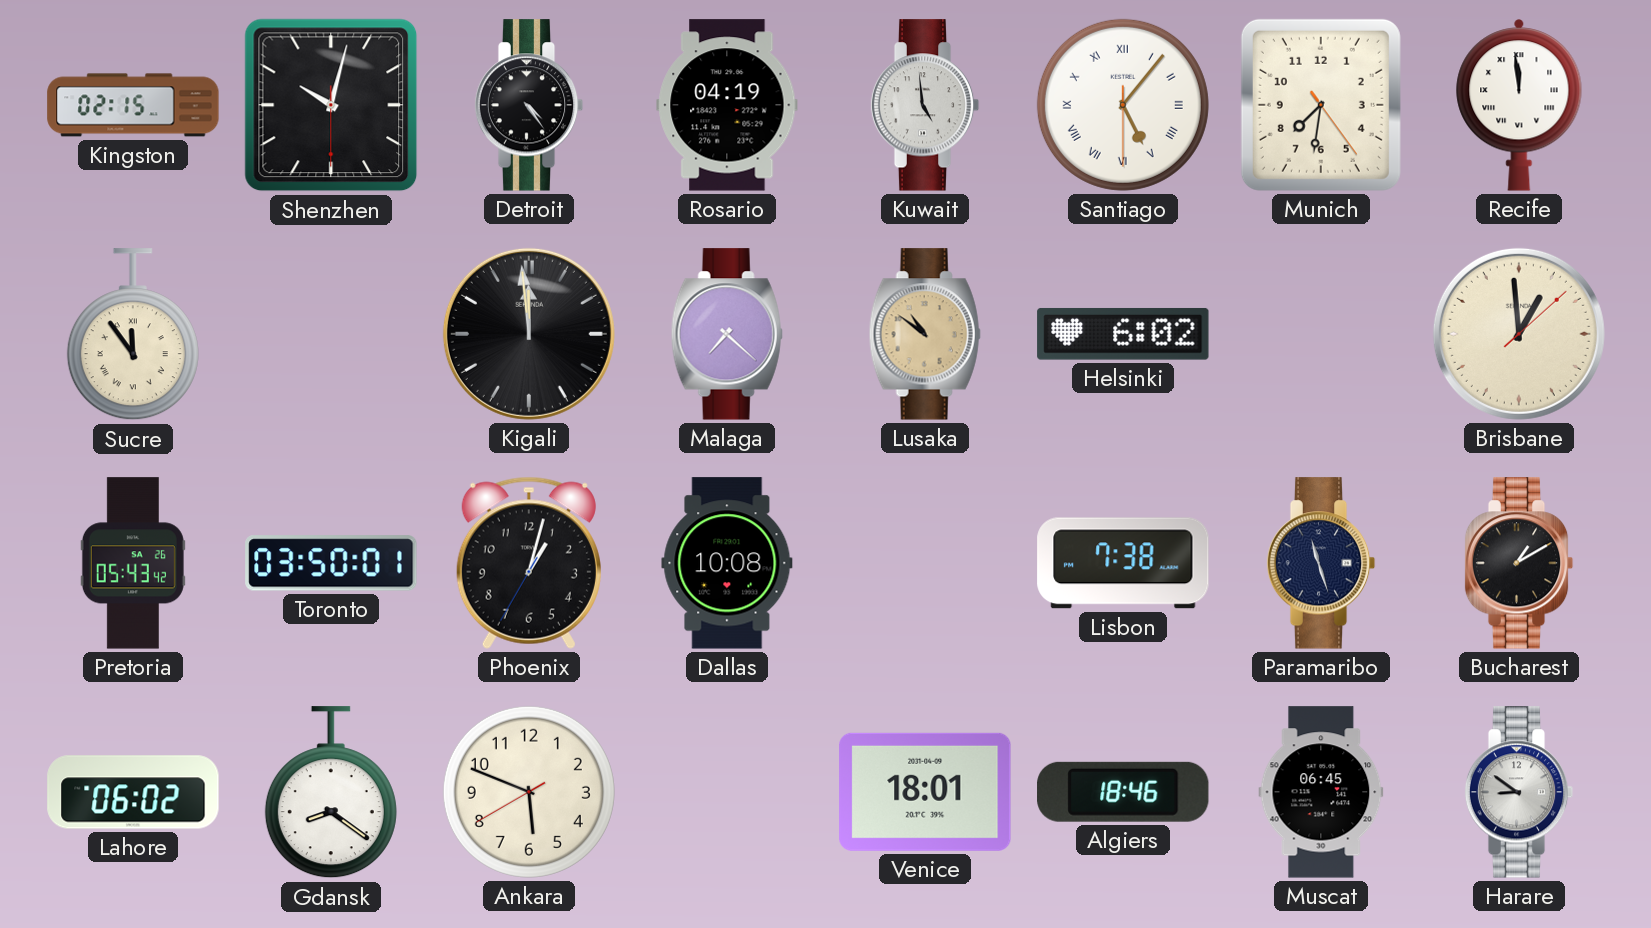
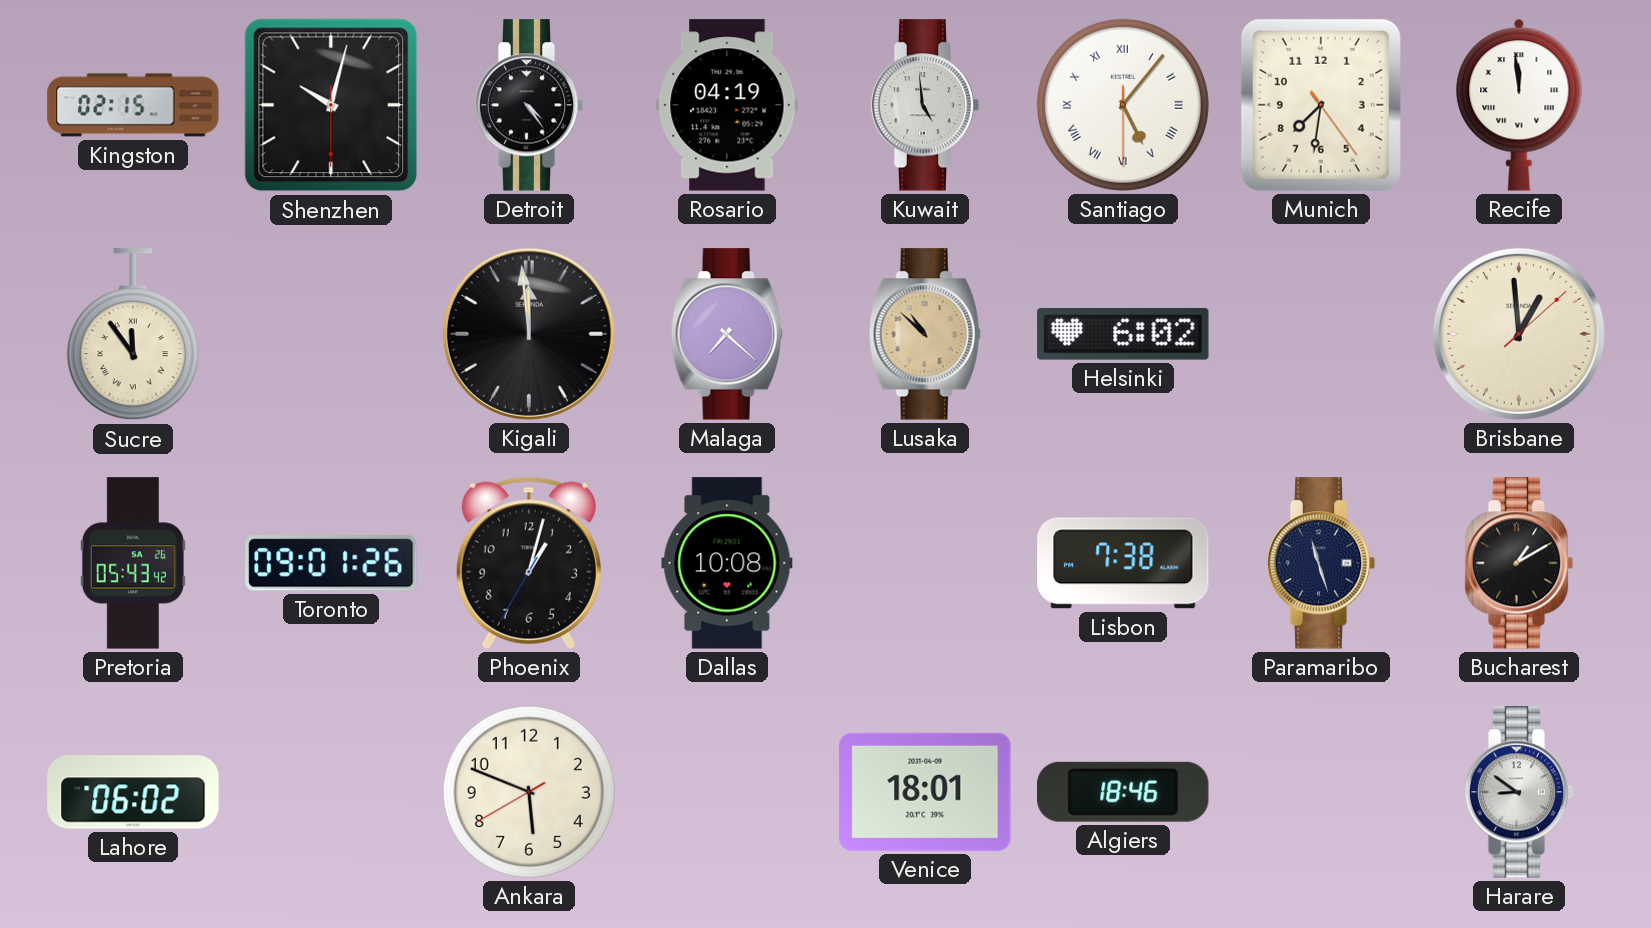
Lusaka: 10:51 -> 10:52
Toronto: 03:50 -> 09:01
Gdansk: 8:21 -> none
Muscat: 06:45 -> none
